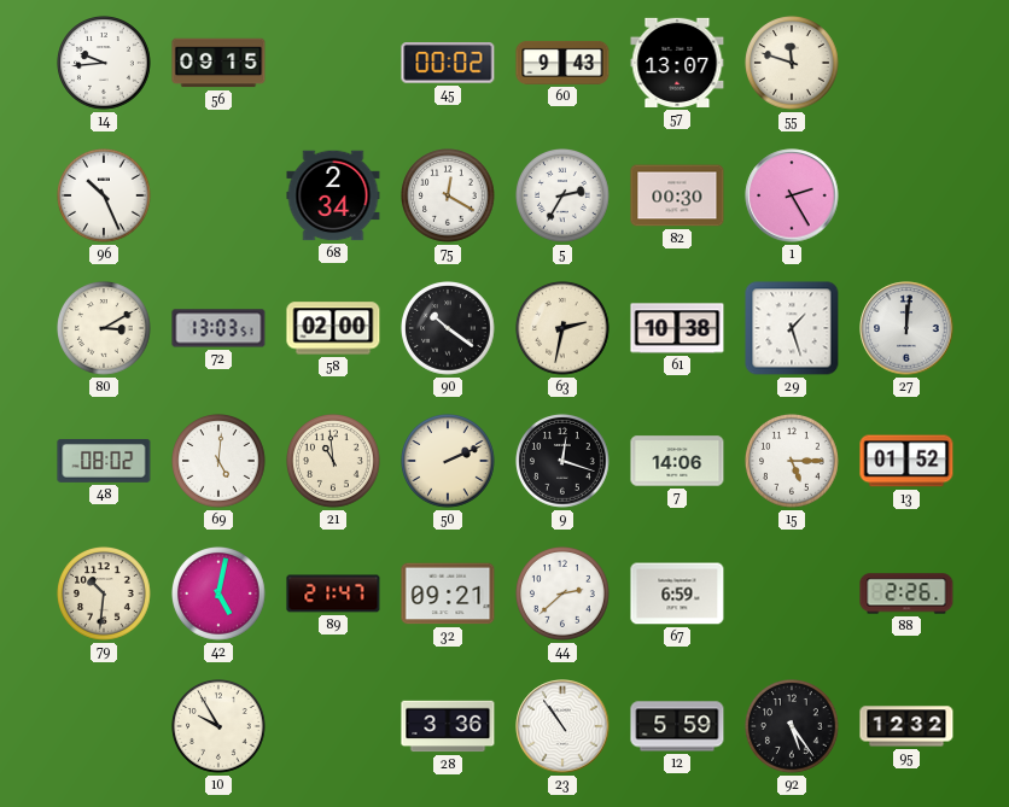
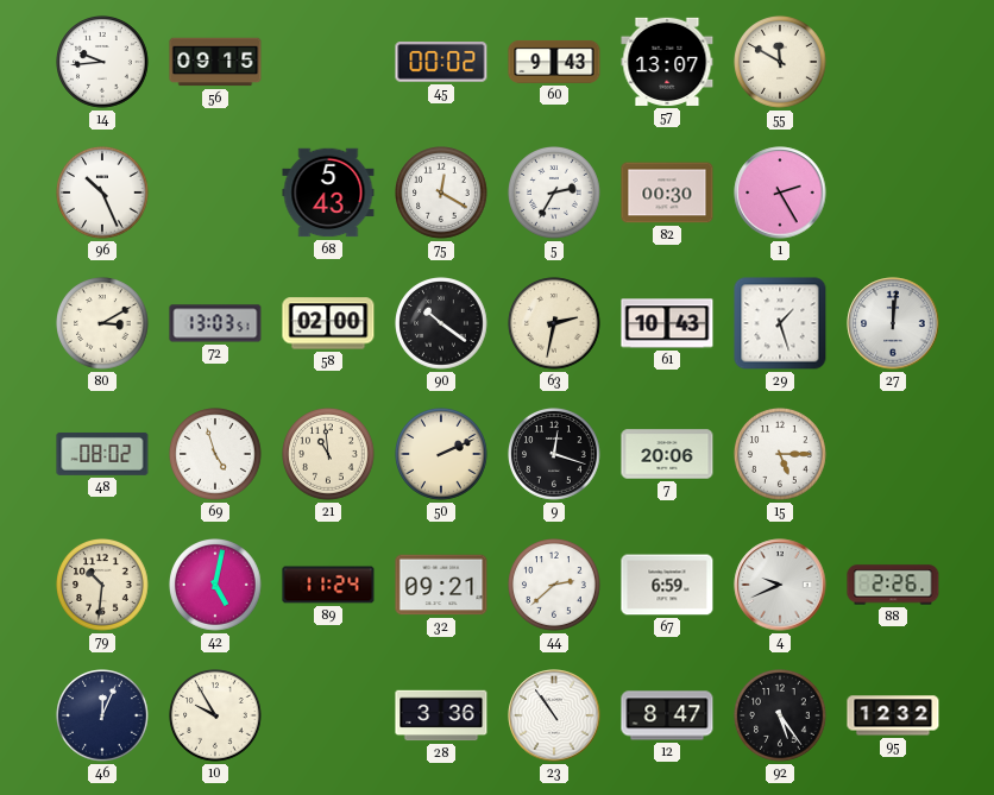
55: 11:48 -> 11:50
68: 2:34 -> 5:43
61: 10:38 -> 10:43
69: 5:01 -> 4:57
7: 14:06 -> 20:06
13: 01:52 -> none
89: 21:47 -> 11:24
4: none -> 9:41
46: none -> 12:04
12: 5:59 -> 8:47
